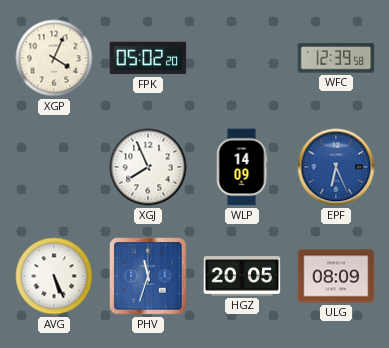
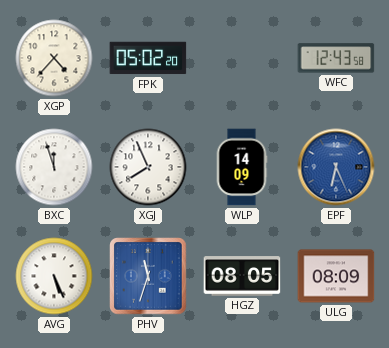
XGP: 4:04 -> 4:37
WFC: 12:39 -> 12:43
BXC: none -> 11:57
HGZ: 20:05 -> 08:05
